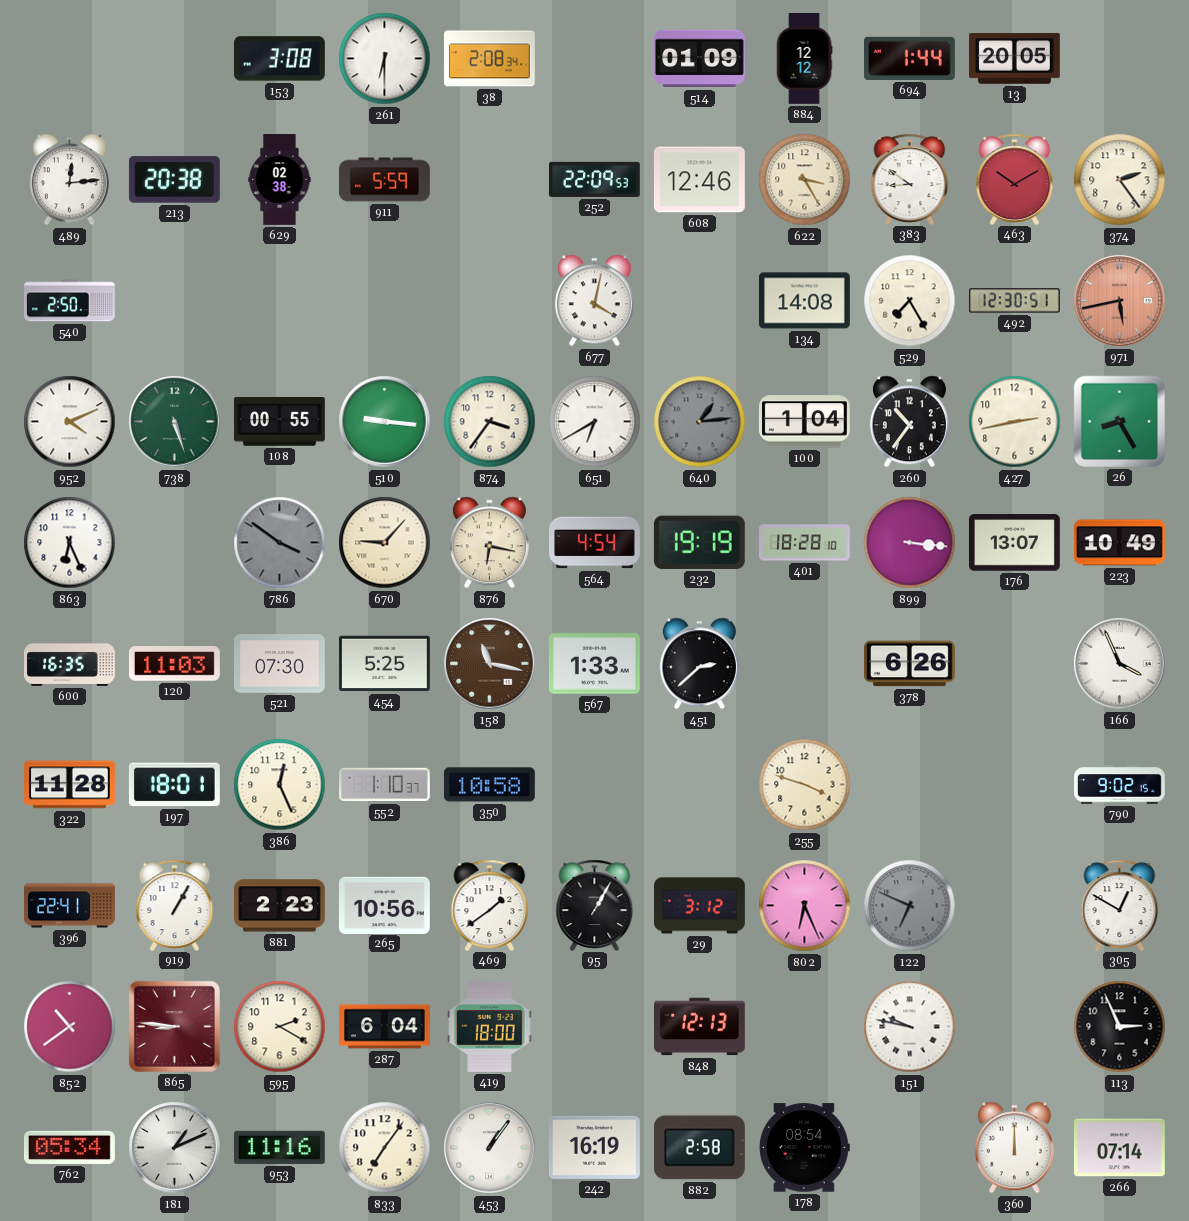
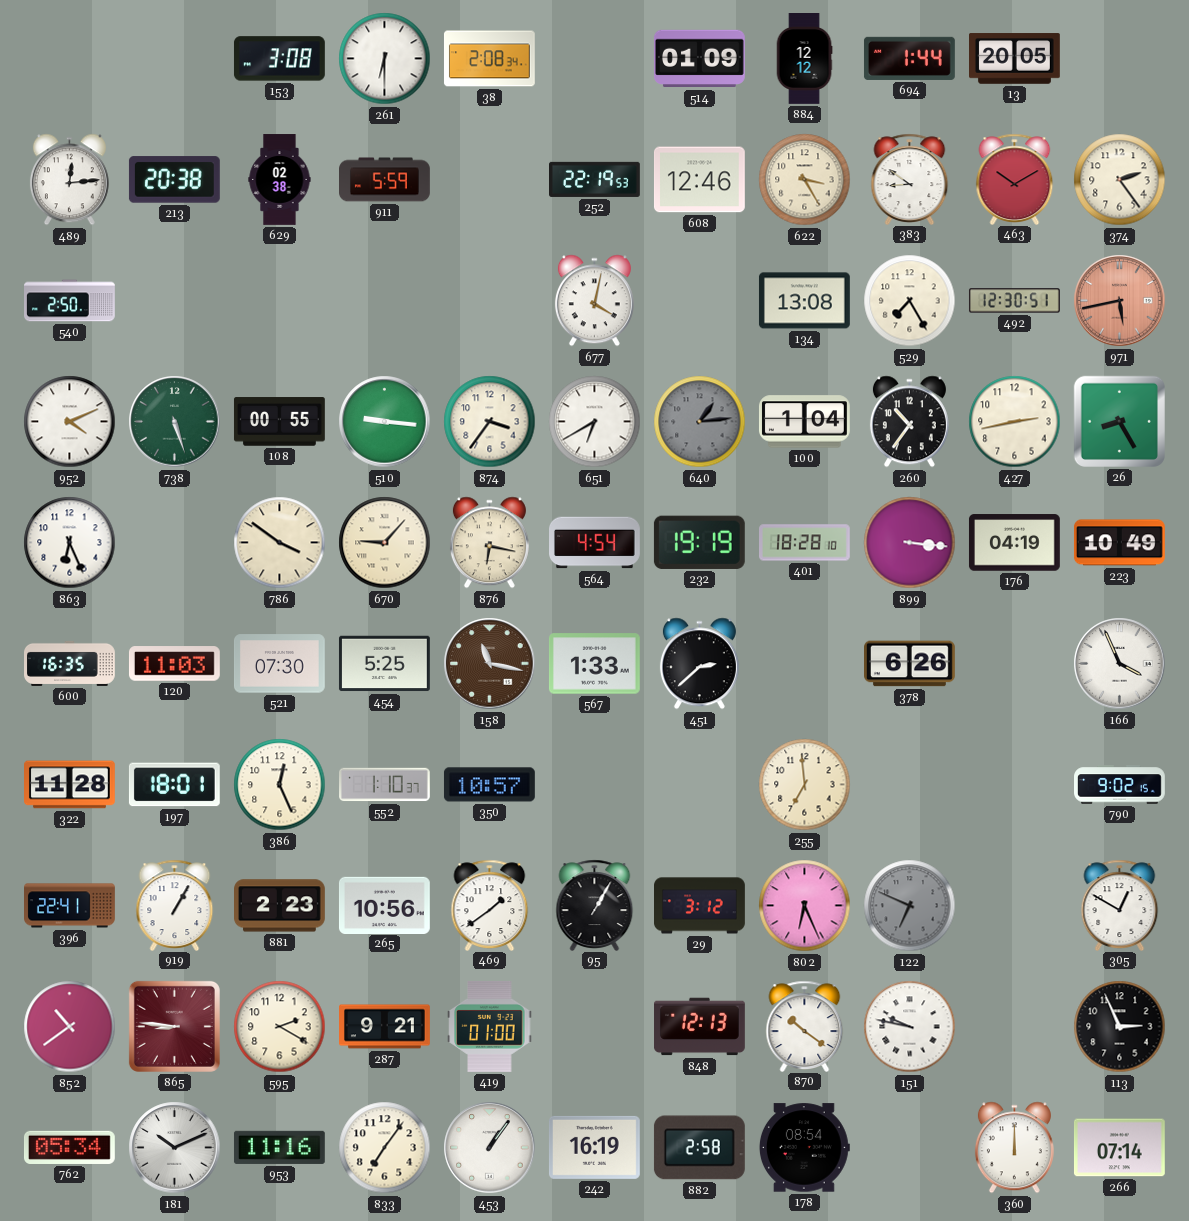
252: 22:09 -> 22:19
134: 14:08 -> 13:08
786 dial: grey -> cream
176: 13:07 -> 04:19
350: 10:58 -> 10:57
255: 3:48 -> 6:59
287: 6:04 -> 9:21
419: 18:00 -> 01:00
870: none -> 10:21
181: 1:11 -> 10:11
